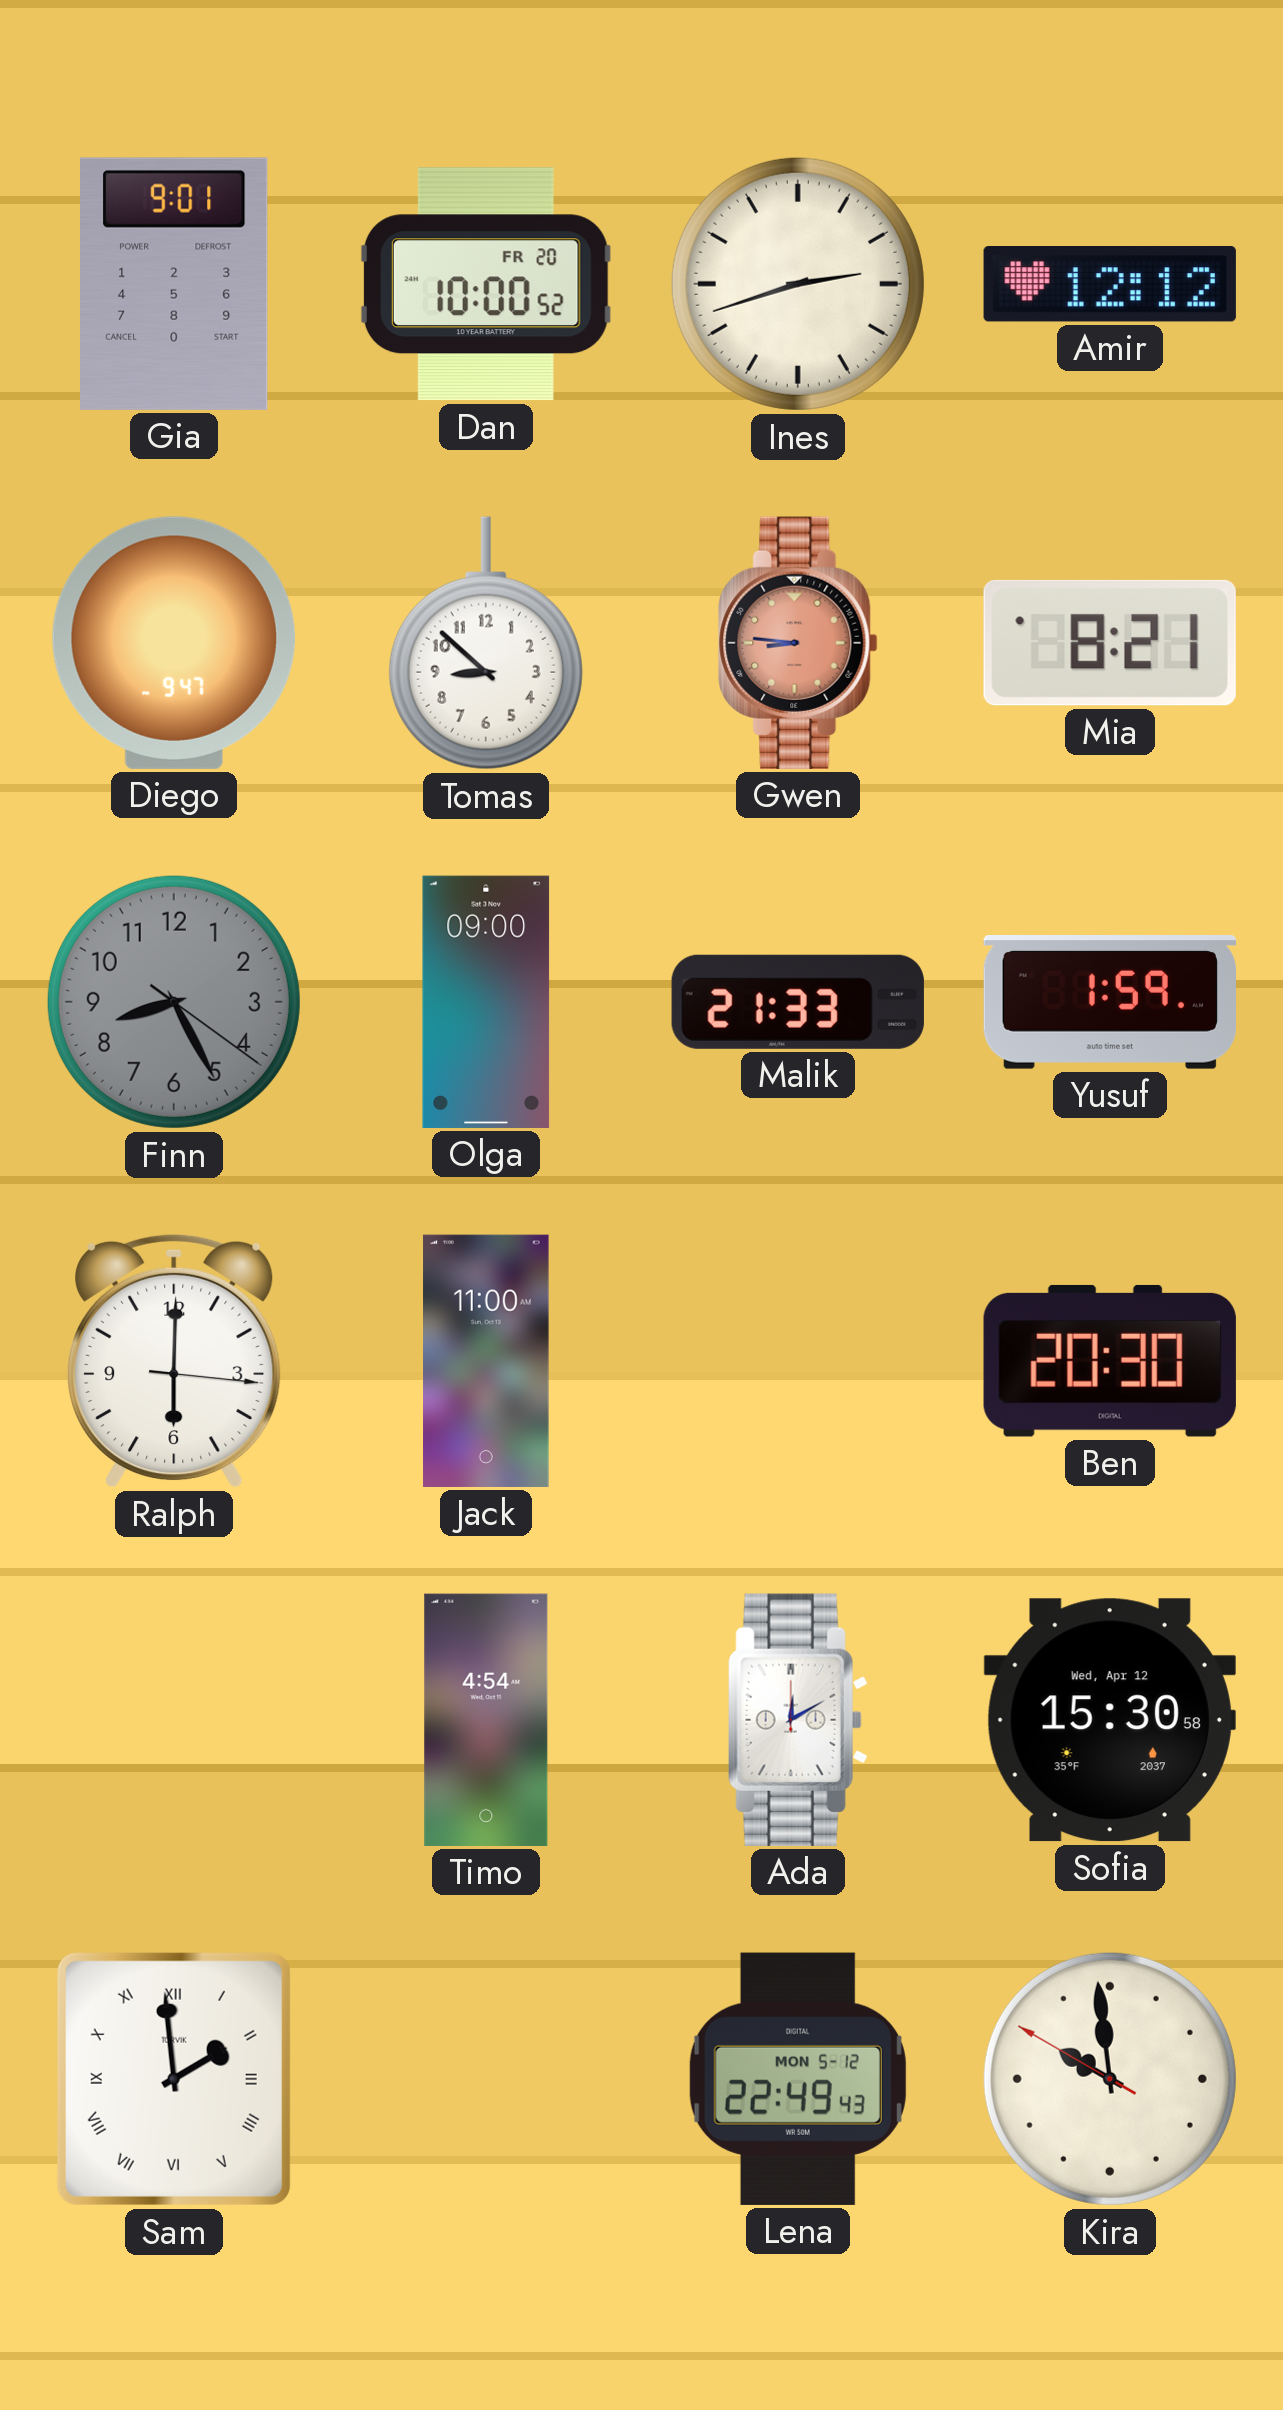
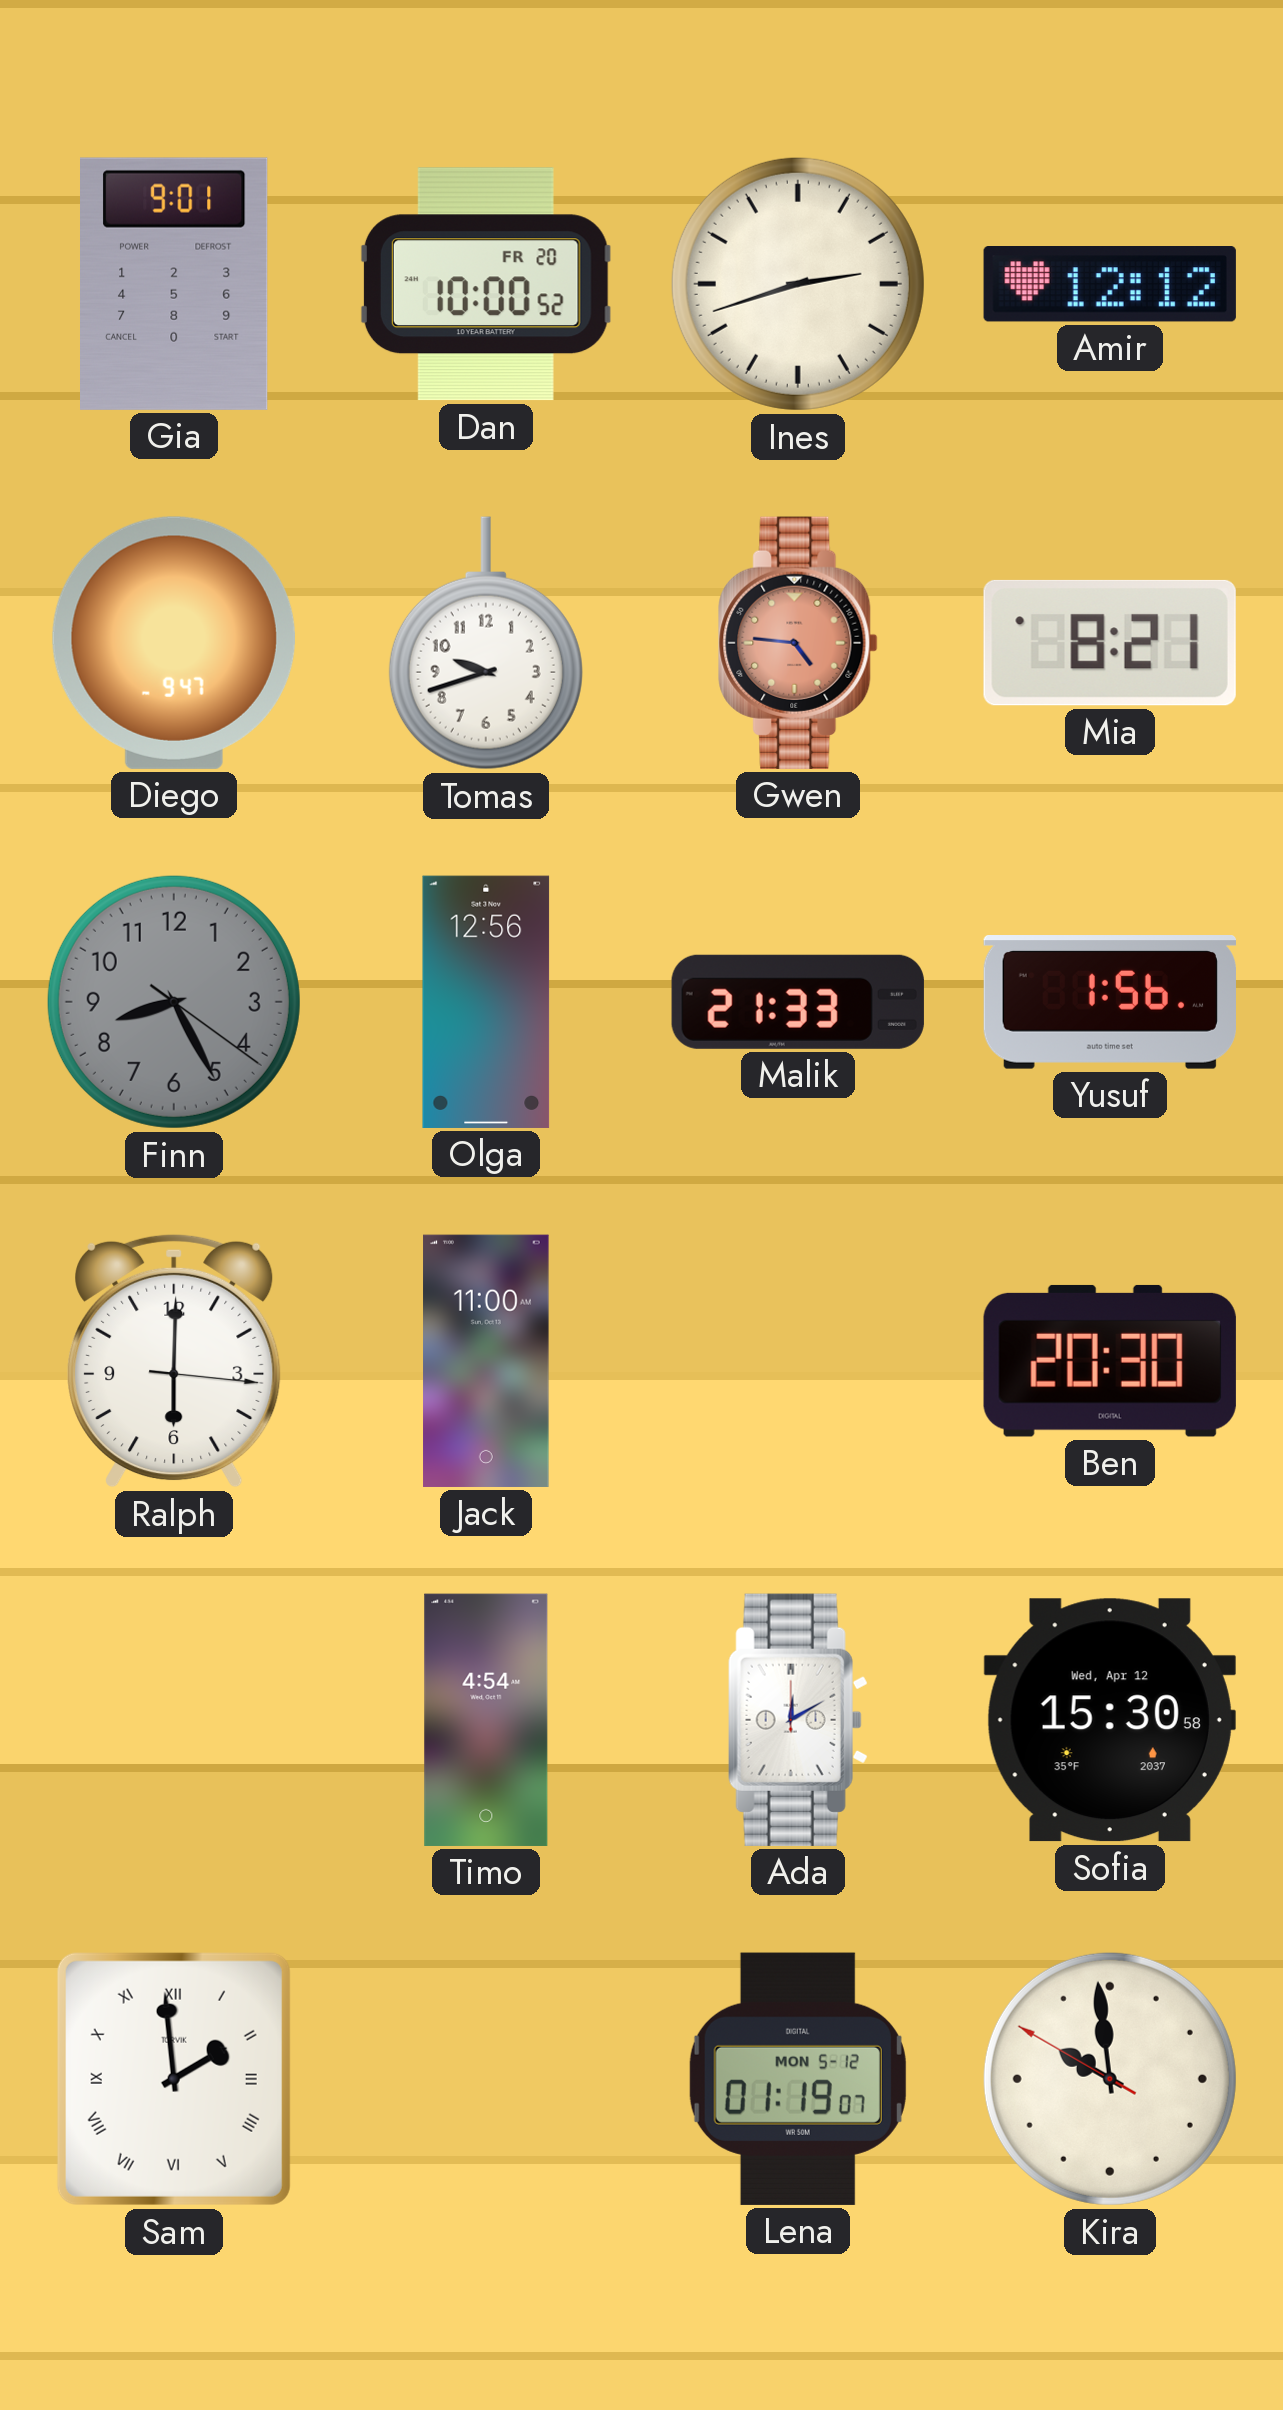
Tomas: 8:52 -> 9:42
Gwen: 8:46 -> 4:46
Olga: 09:00 -> 12:56
Yusuf: 1:59 -> 1:56
Lena: 22:49 -> 01:19
